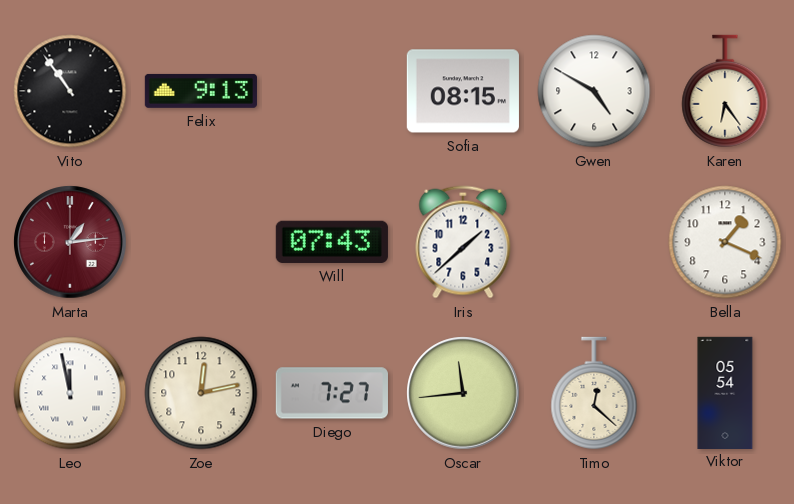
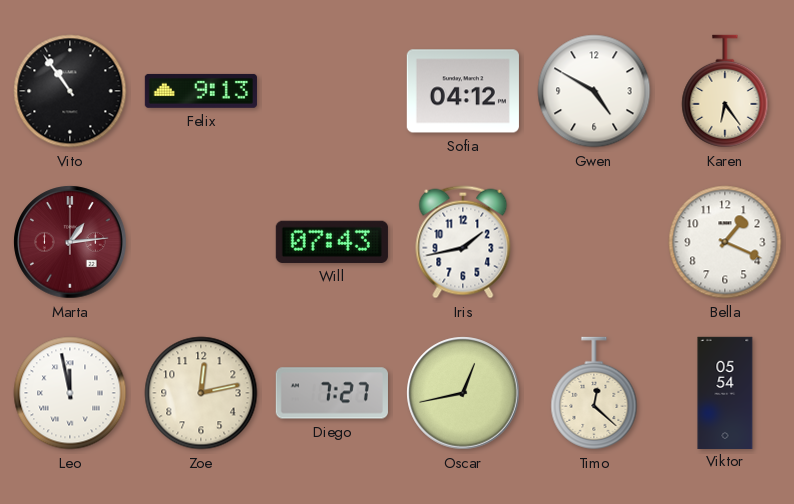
Sofia: 08:15 -> 04:12
Iris: 1:38 -> 1:43
Oscar: 11:44 -> 12:43
